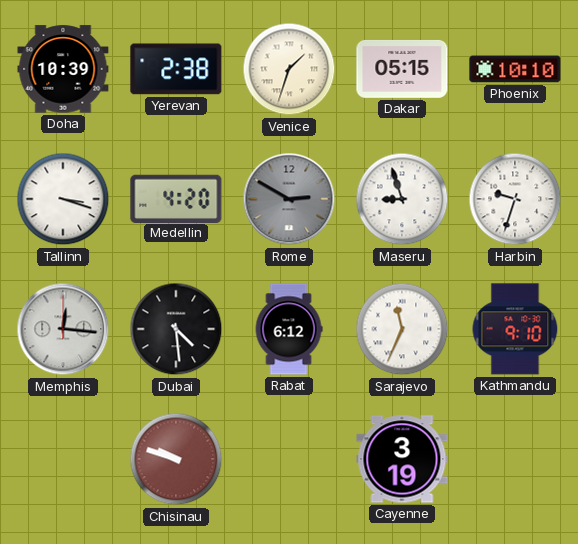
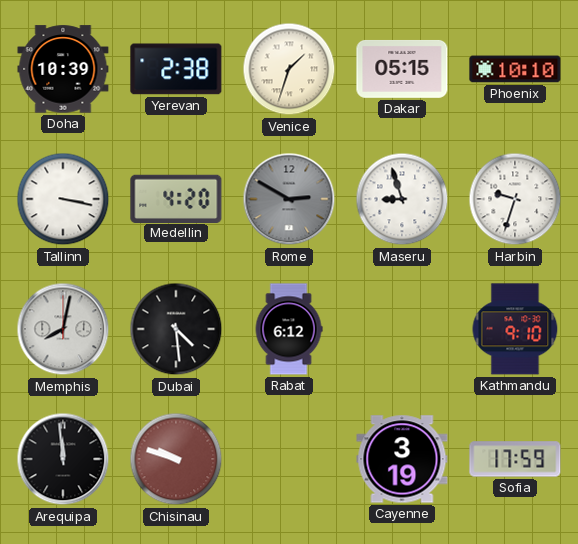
Tallinn: 3:18 -> 3:17
Memphis: 12:16 -> 8:02
Sarajevo: 11:34 -> none
Arequipa: none -> 11:59
Sofia: none -> 17:59
